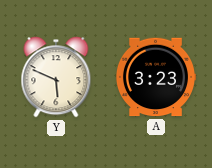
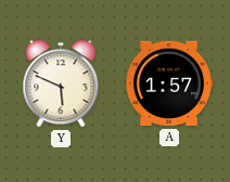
A: 3:23 -> 1:57
